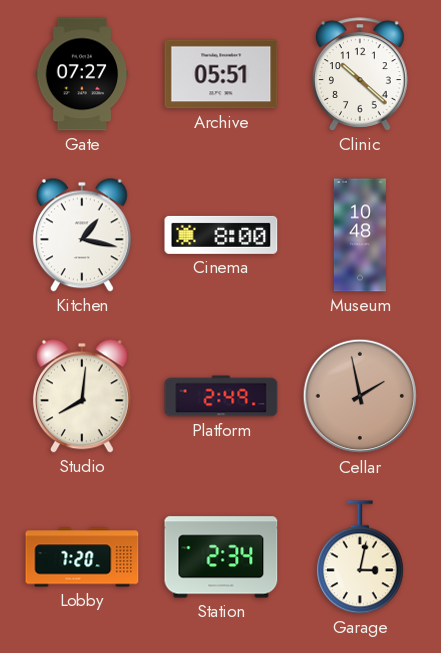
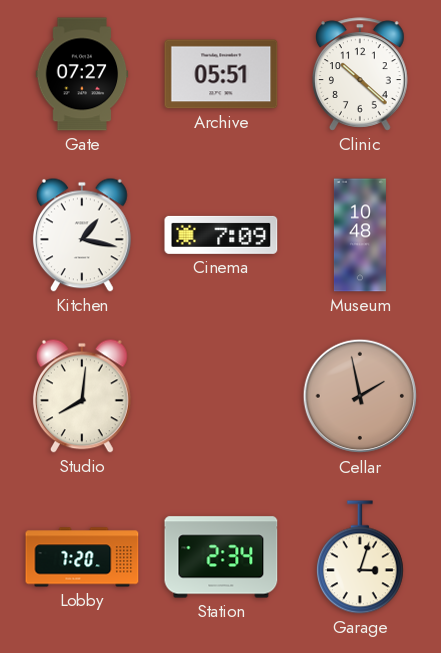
Cinema: 8:00 -> 7:09
Platform: 2:49 -> none
Garage: 3:02 -> 3:03
